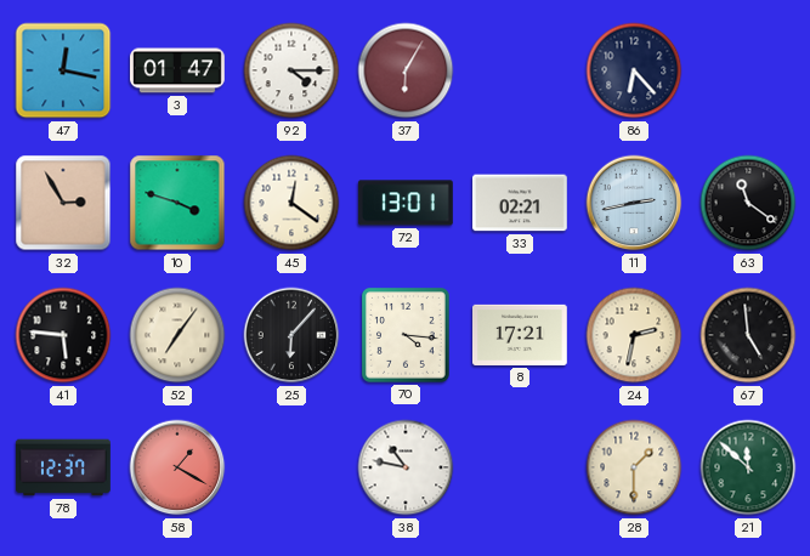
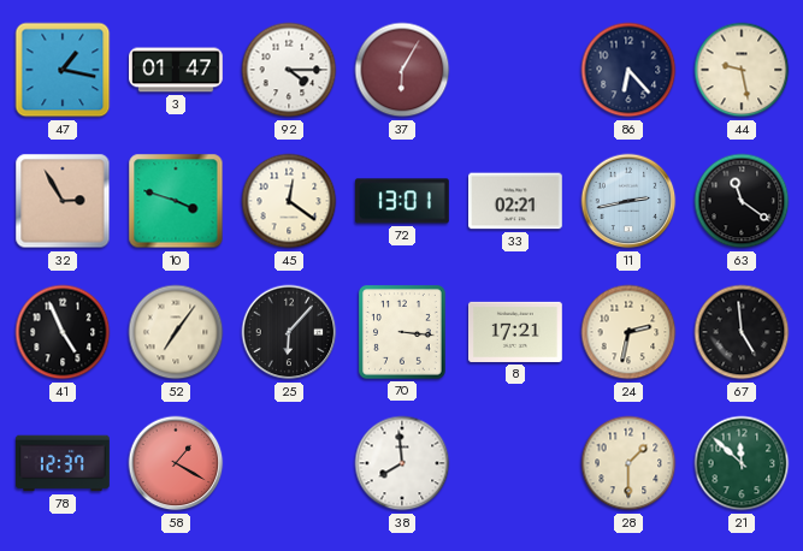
47: 12:17 -> 1:17
44: none -> 9:28
41: 5:46 -> 4:56
70: 4:16 -> 3:16
38: 10:47 -> 7:59
